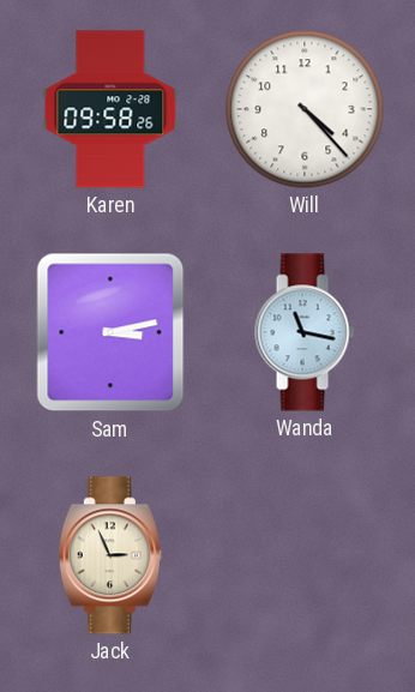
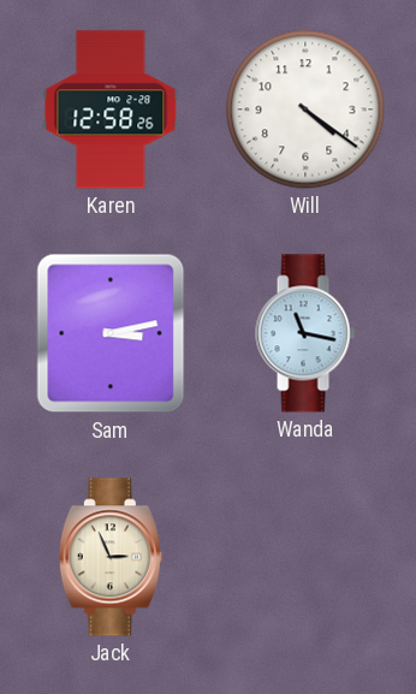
Karen: 09:58 -> 12:58
Will: 4:23 -> 4:21
